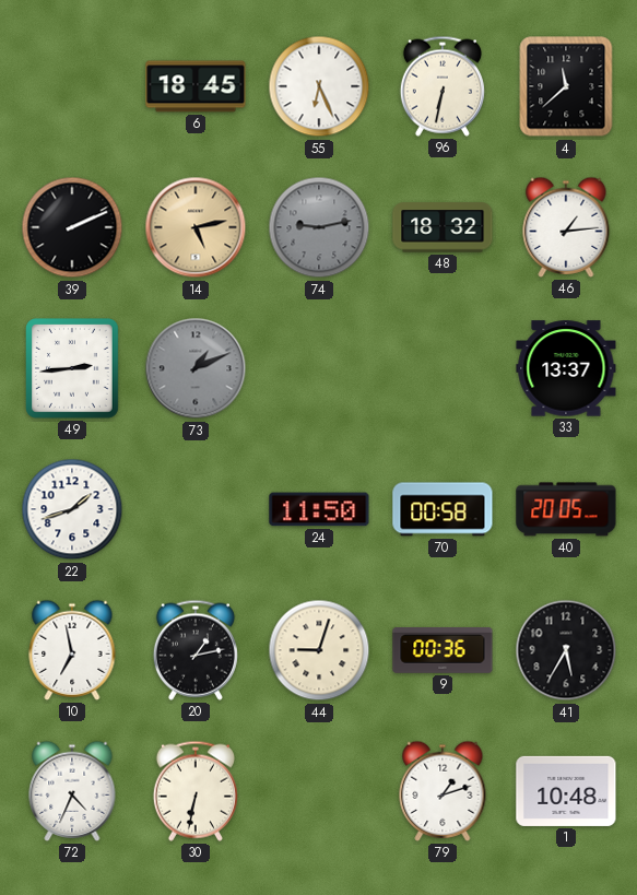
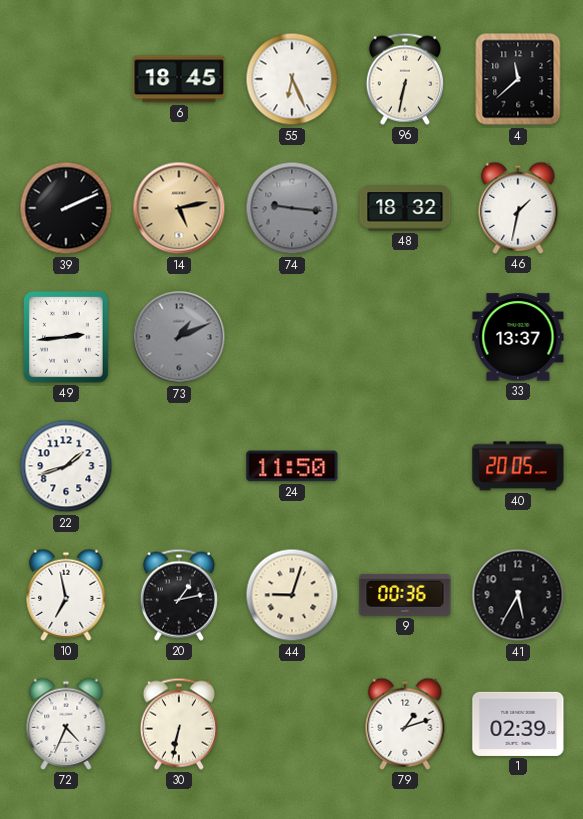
74: 9:13 -> 9:16
46: 1:14 -> 1:32
70: 00:58 -> none
1: 10:48 -> 02:39
